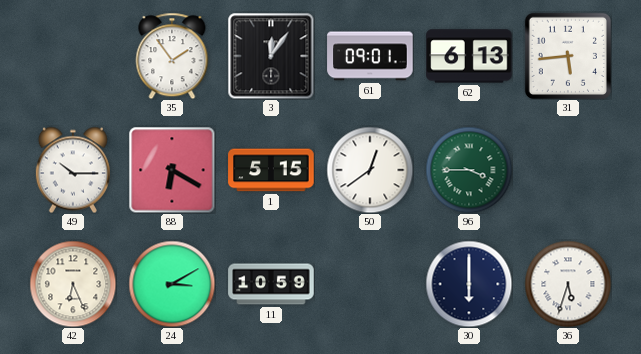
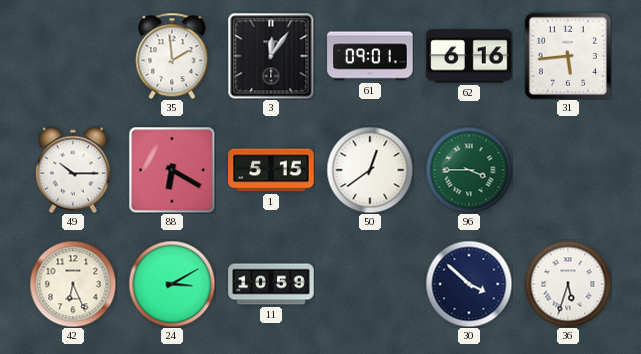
35: 1:54 -> 1:59
62: 6:13 -> 6:16
30: 6:00 -> 3:52
